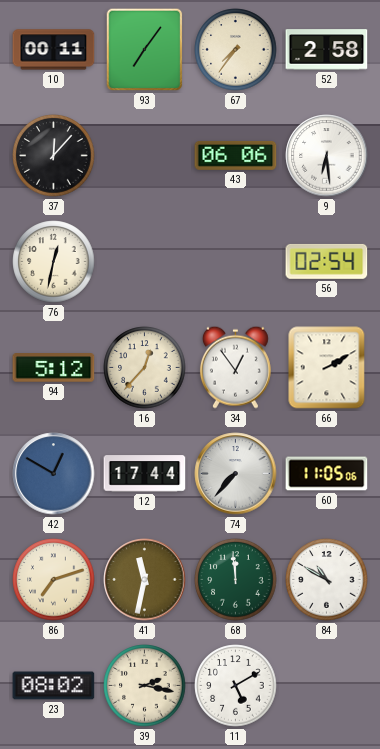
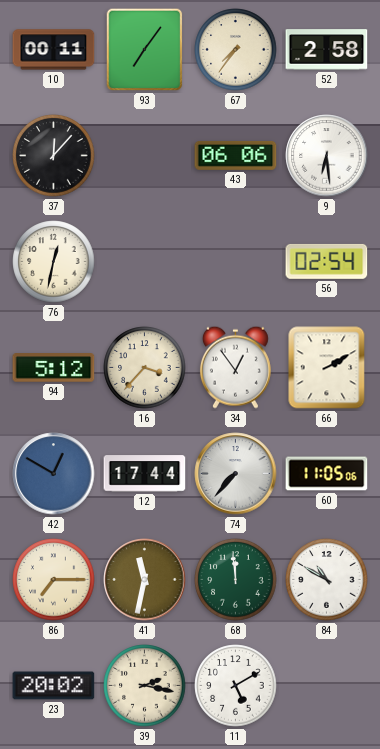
16: 12:37 -> 3:37
86: 7:12 -> 7:15
23: 08:02 -> 20:02
